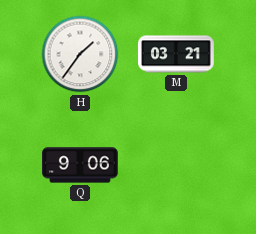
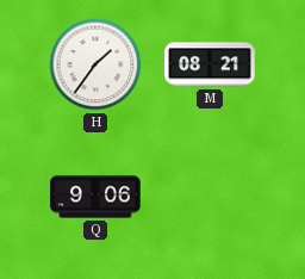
M: 03:21 -> 08:21
